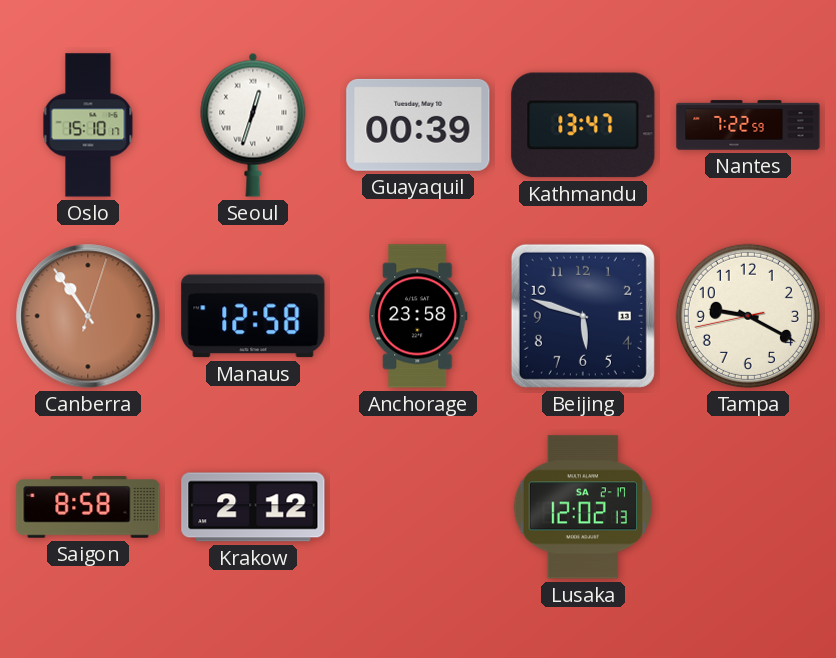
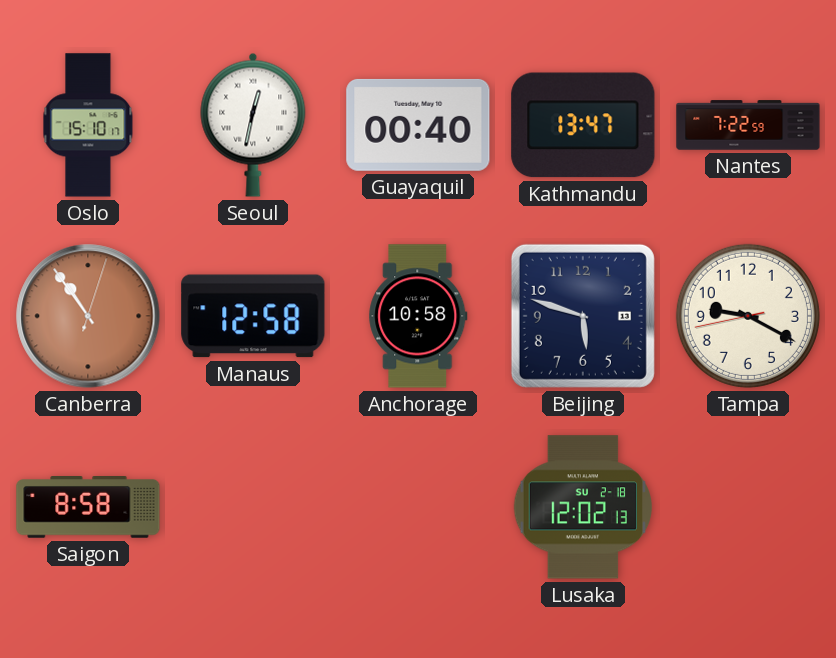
Seoul: 12:33 -> 12:32
Guayaquil: 00:39 -> 00:40
Anchorage: 23:58 -> 10:58
Krakow: 2:12 -> none
Lusaka date: SA 2-17 -> SU 2-18
